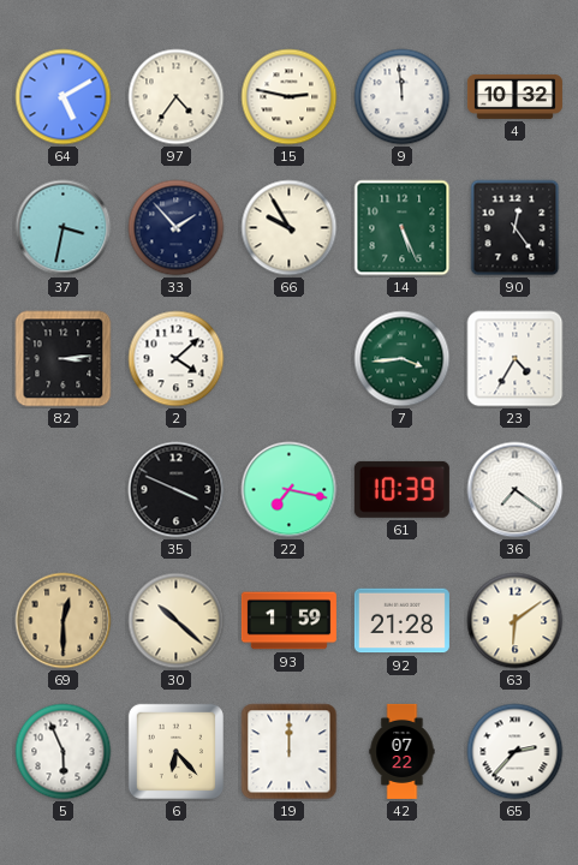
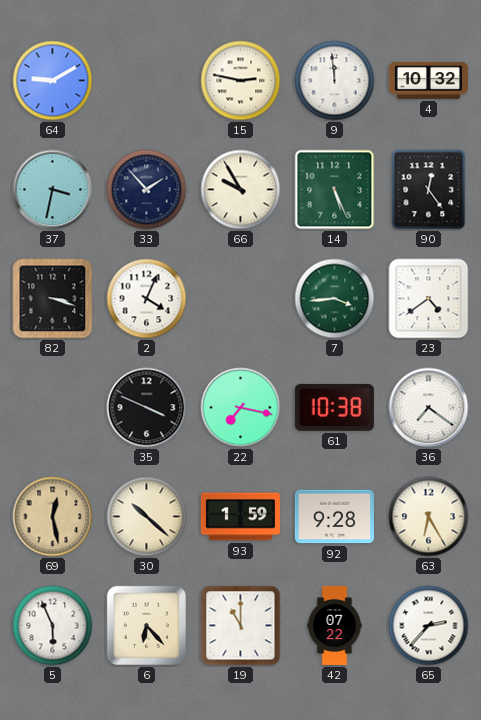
64: 5:10 -> 9:10
97: 4:36 -> none
82: 3:14 -> 3:18
2: 4:08 -> 4:04
23: 4:35 -> 4:39
61: 10:39 -> 10:38
69: 12:30 -> 12:28
92: 21:28 -> 9:28
63: 6:09 -> 6:25
19: 12:00 -> 11:00
